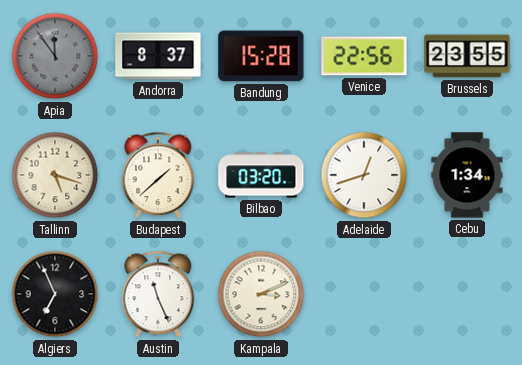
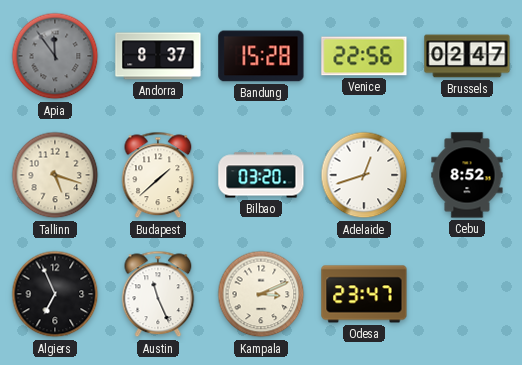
Brussels: 23:55 -> 02:47
Cebu: 1:34 -> 8:52
Odesa: none -> 23:47
